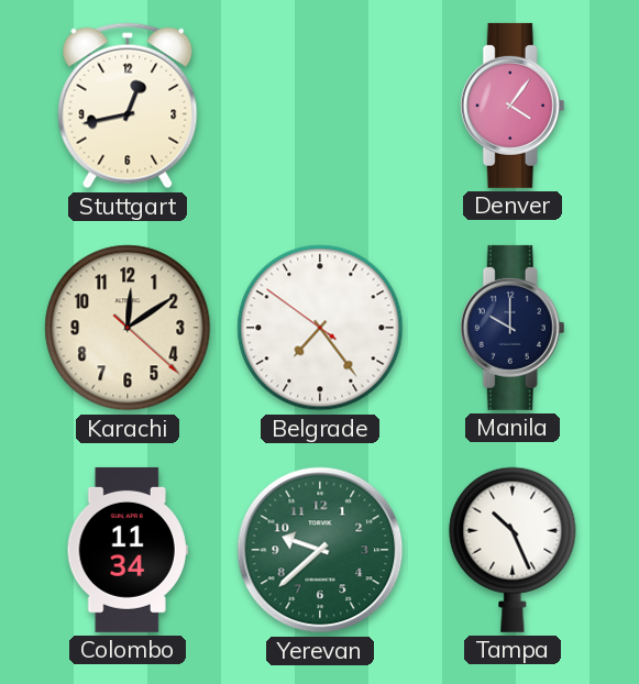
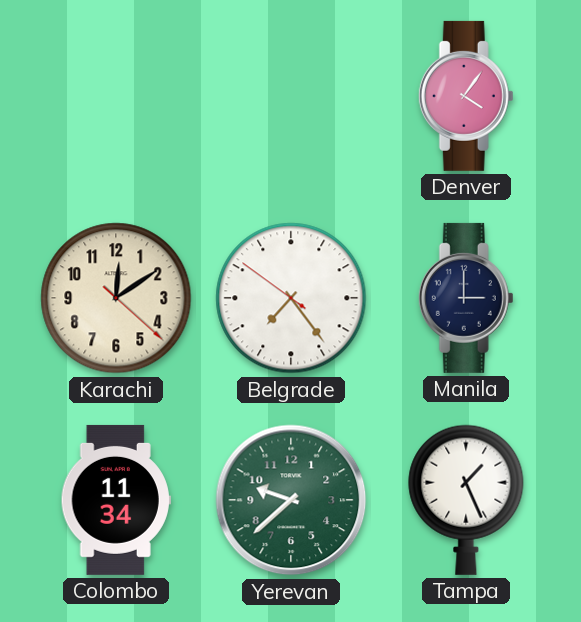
Stuttgart: 12:43 -> none
Manila: 10:00 -> 3:00
Tampa: 10:26 -> 1:26
